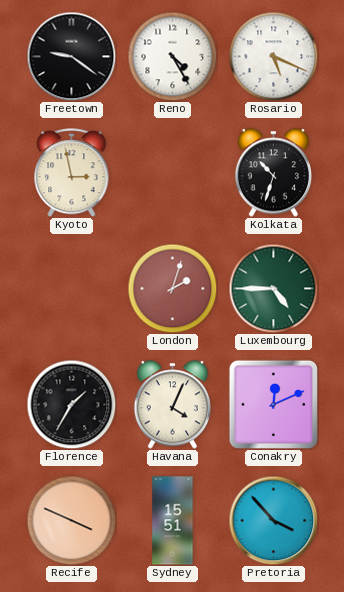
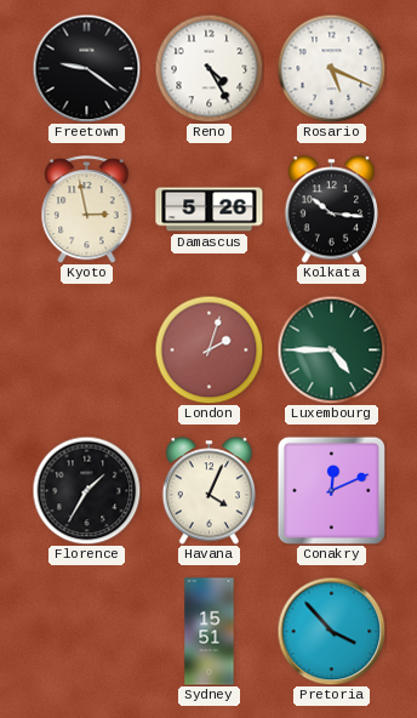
Damascus: none -> 5:26
Kolkata: 10:33 -> 10:16
Recife: 3:49 -> none
